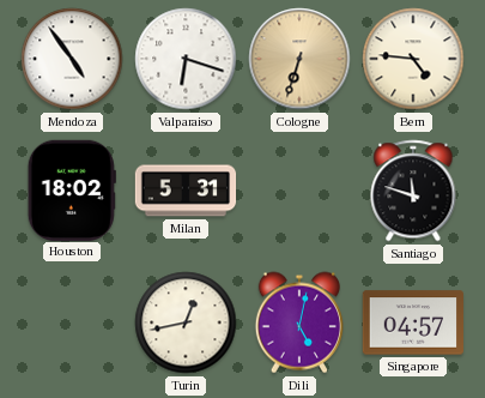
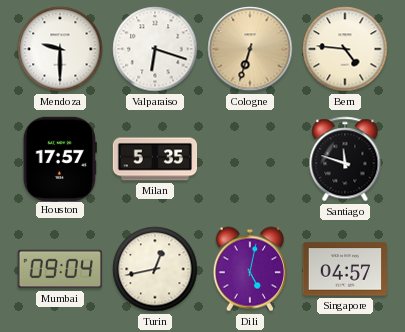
Mendoza: 4:54 -> 9:30
Houston: 18:02 -> 17:57
Milan: 5:31 -> 5:35
Mumbai: none -> 09:04
